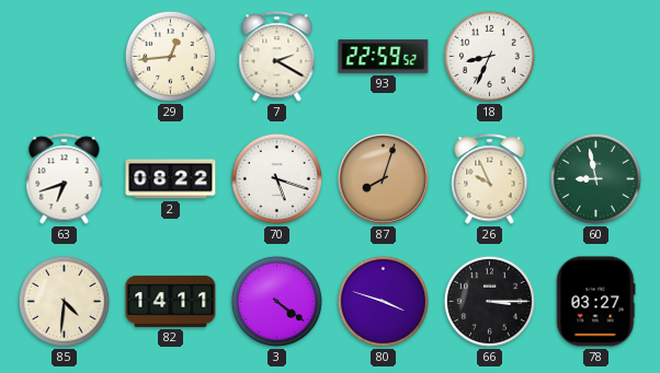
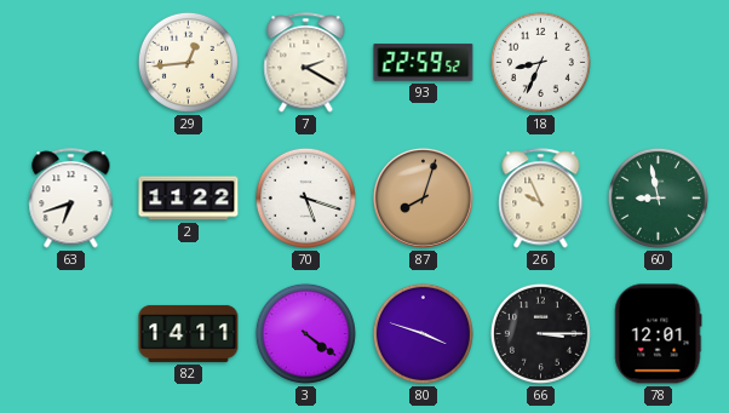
2: 08:22 -> 11:22
85: 4:31 -> none
78: 03:27 -> 12:01
